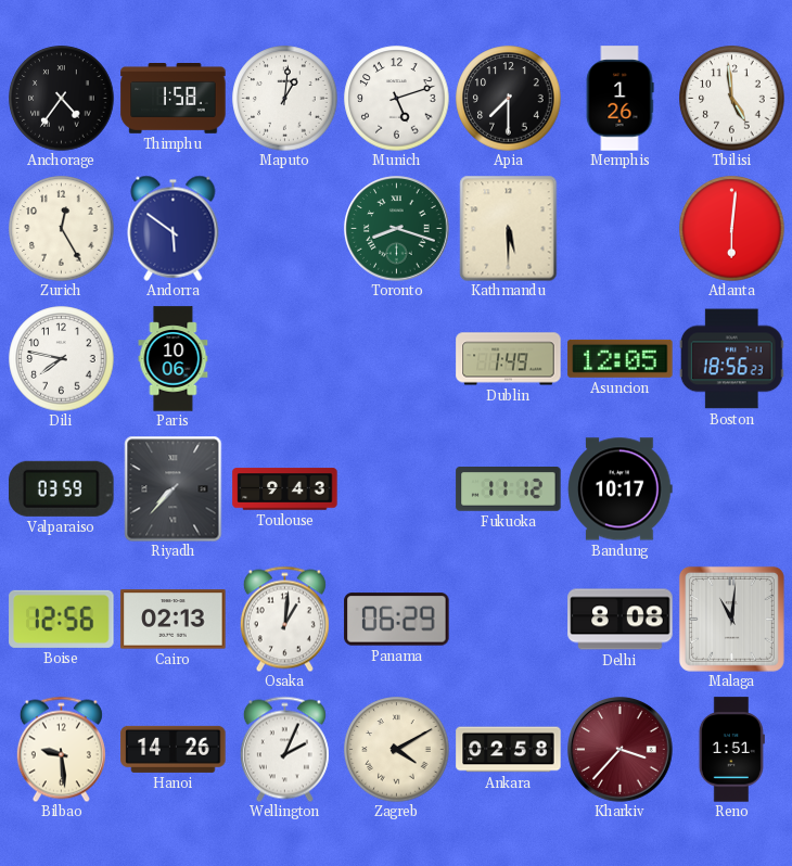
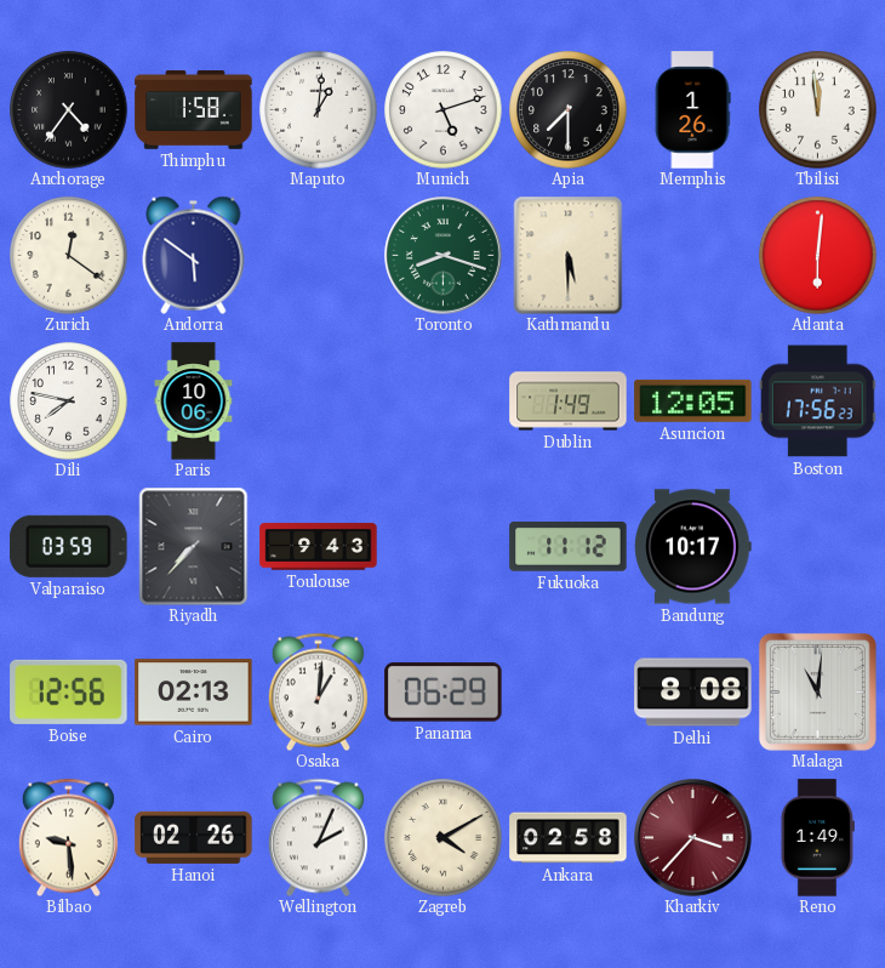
Tbilisi: 4:59 -> 11:59
Zurich: 12:25 -> 12:21
Boston: 18:56 -> 17:56
Hanoi: 14:26 -> 02:26
Reno: 1:51 -> 1:49
